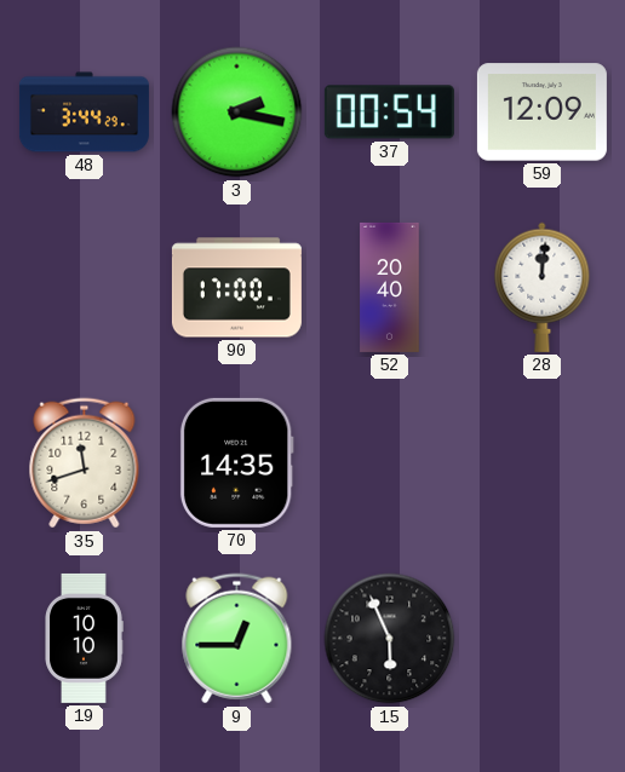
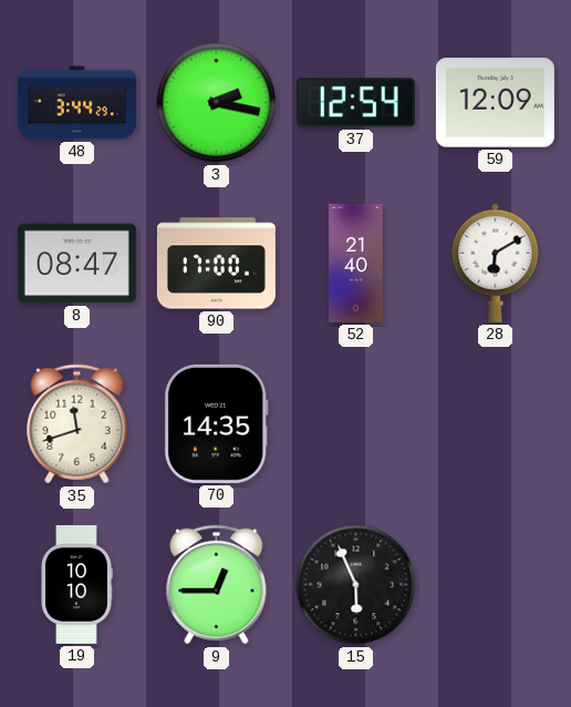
37: 00:54 -> 12:54
8: none -> 08:47
52: 20:40 -> 21:40
28: 12:01 -> 6:10
